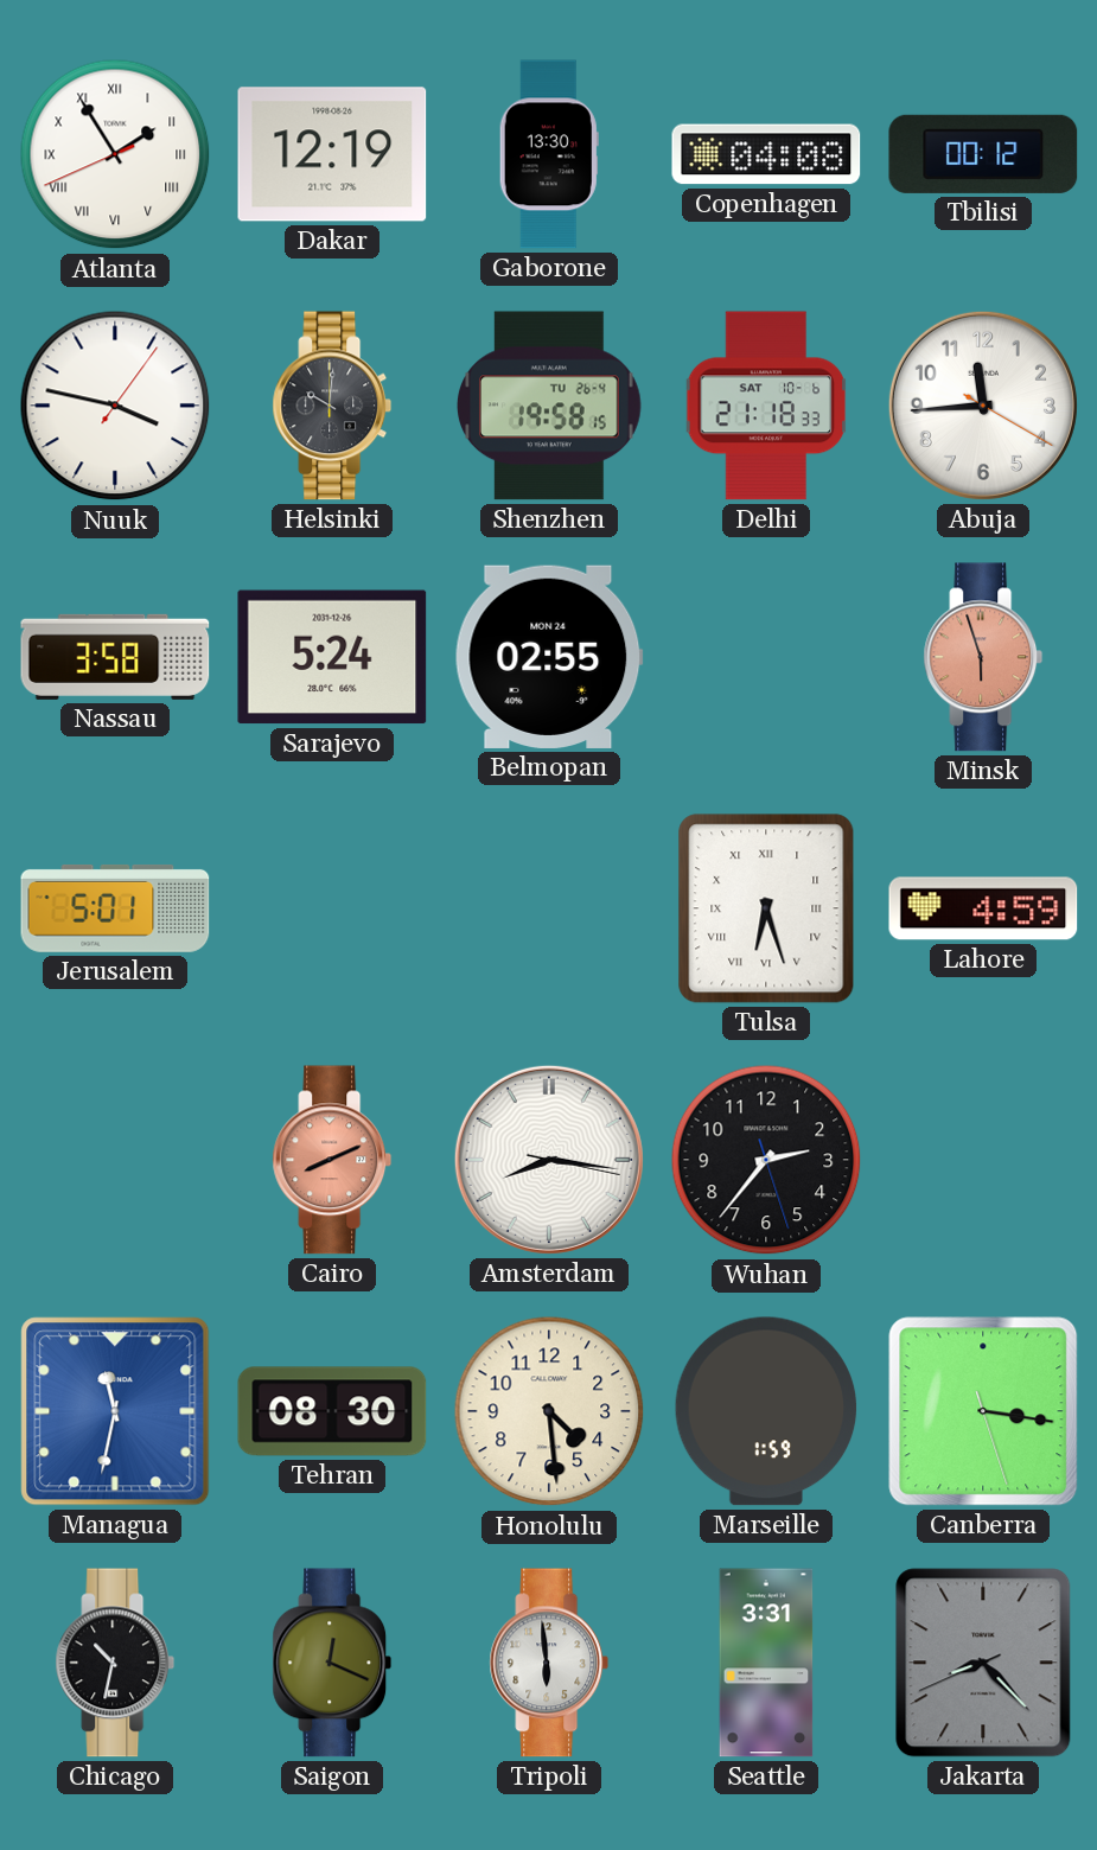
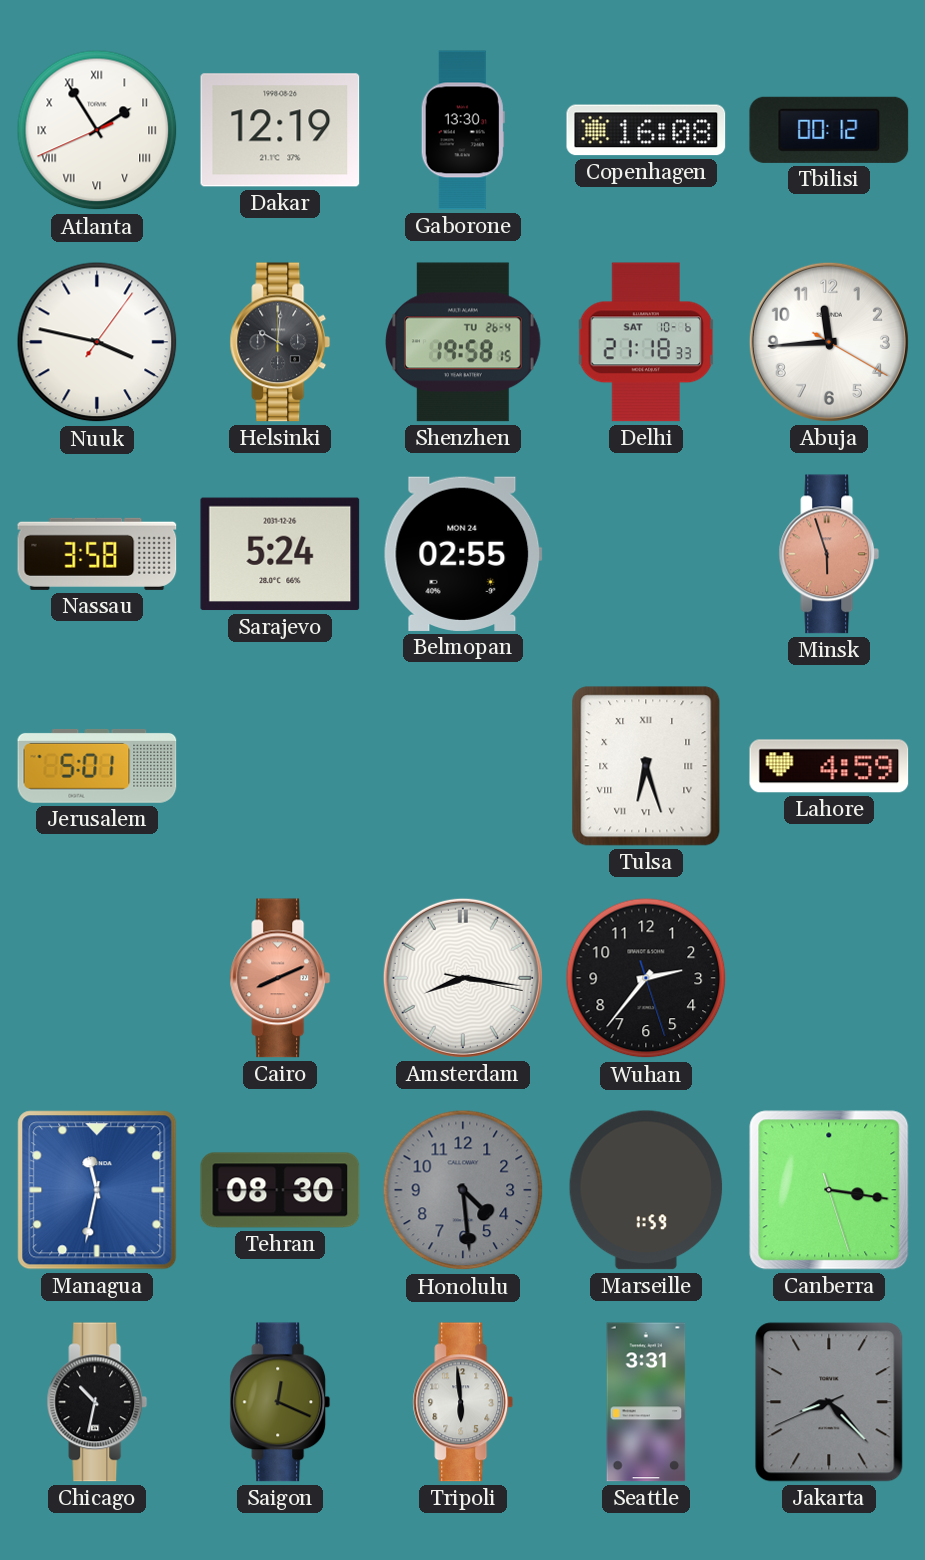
Copenhagen: 04:08 -> 16:08
Honolulu dial: cream -> grey
